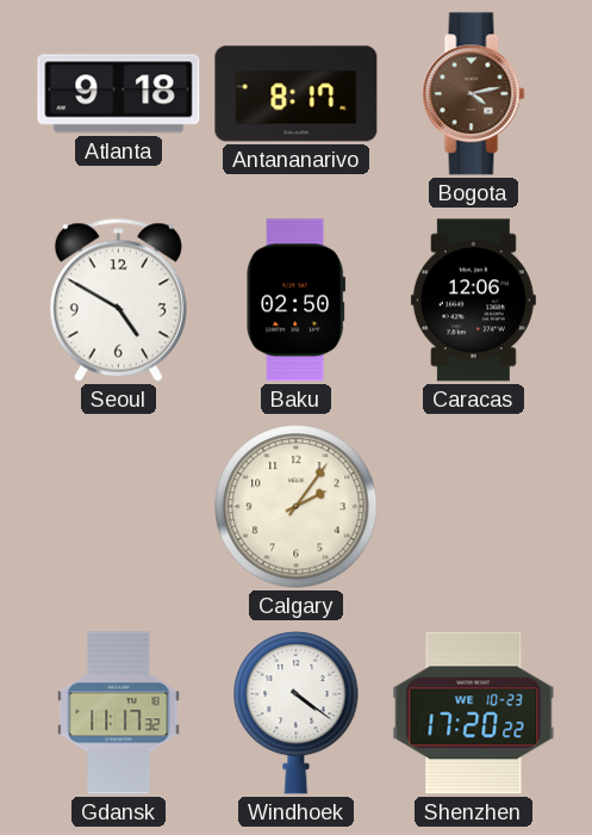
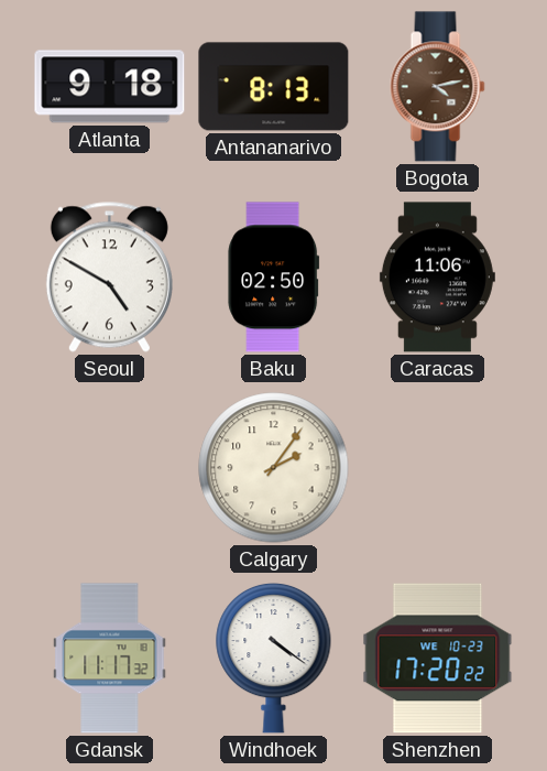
Antananarivo: 8:17 -> 8:13
Caracas: 12:06 -> 11:06
